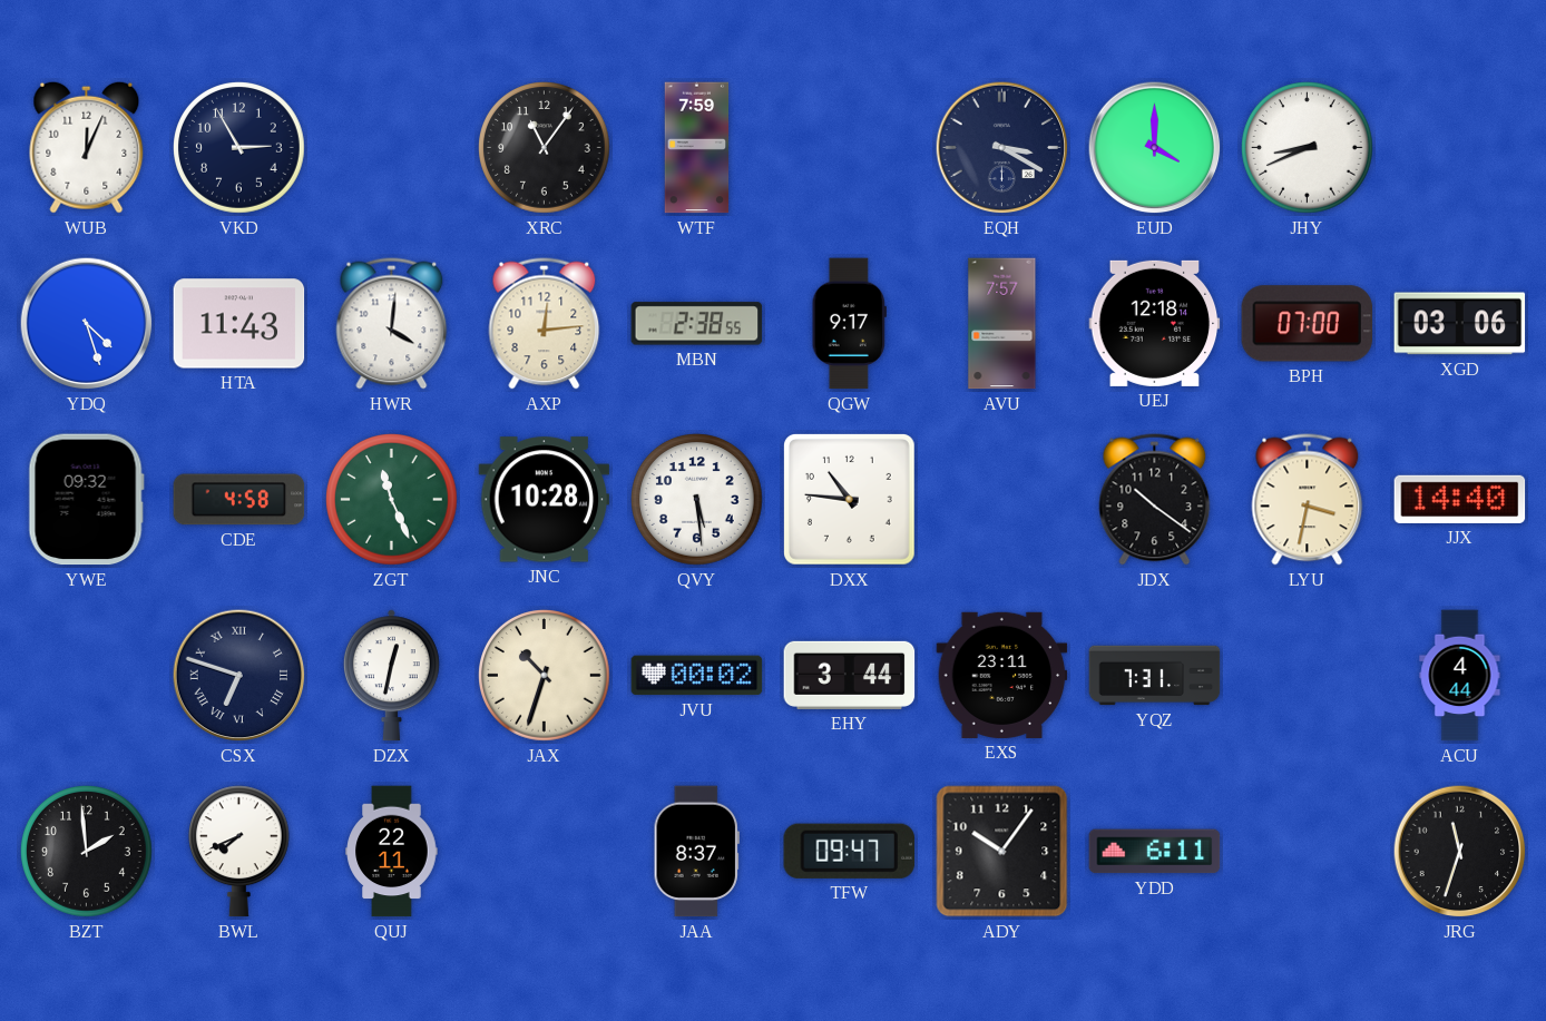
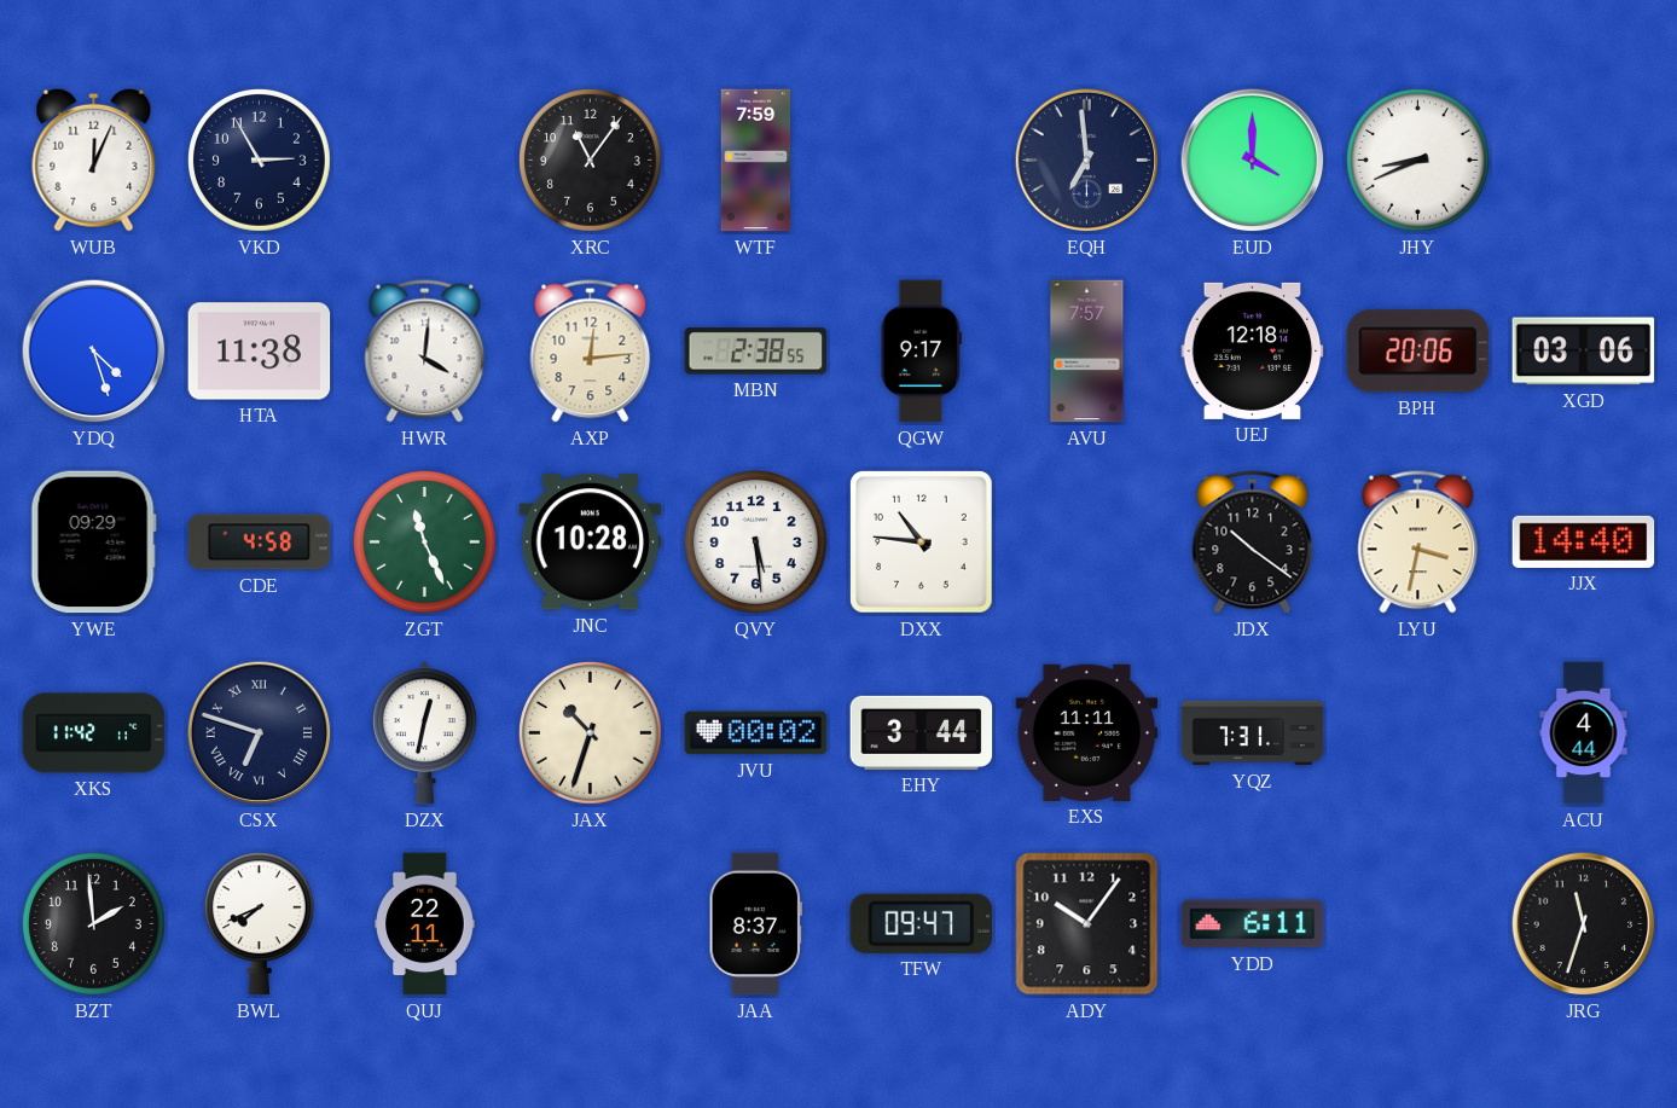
EQH: 3:20 -> 6:59
HTA: 11:43 -> 11:38
BPH: 07:00 -> 20:06
YWE: 09:32 -> 09:29
XKS: none -> 11:42
EXS: 23:11 -> 11:11
